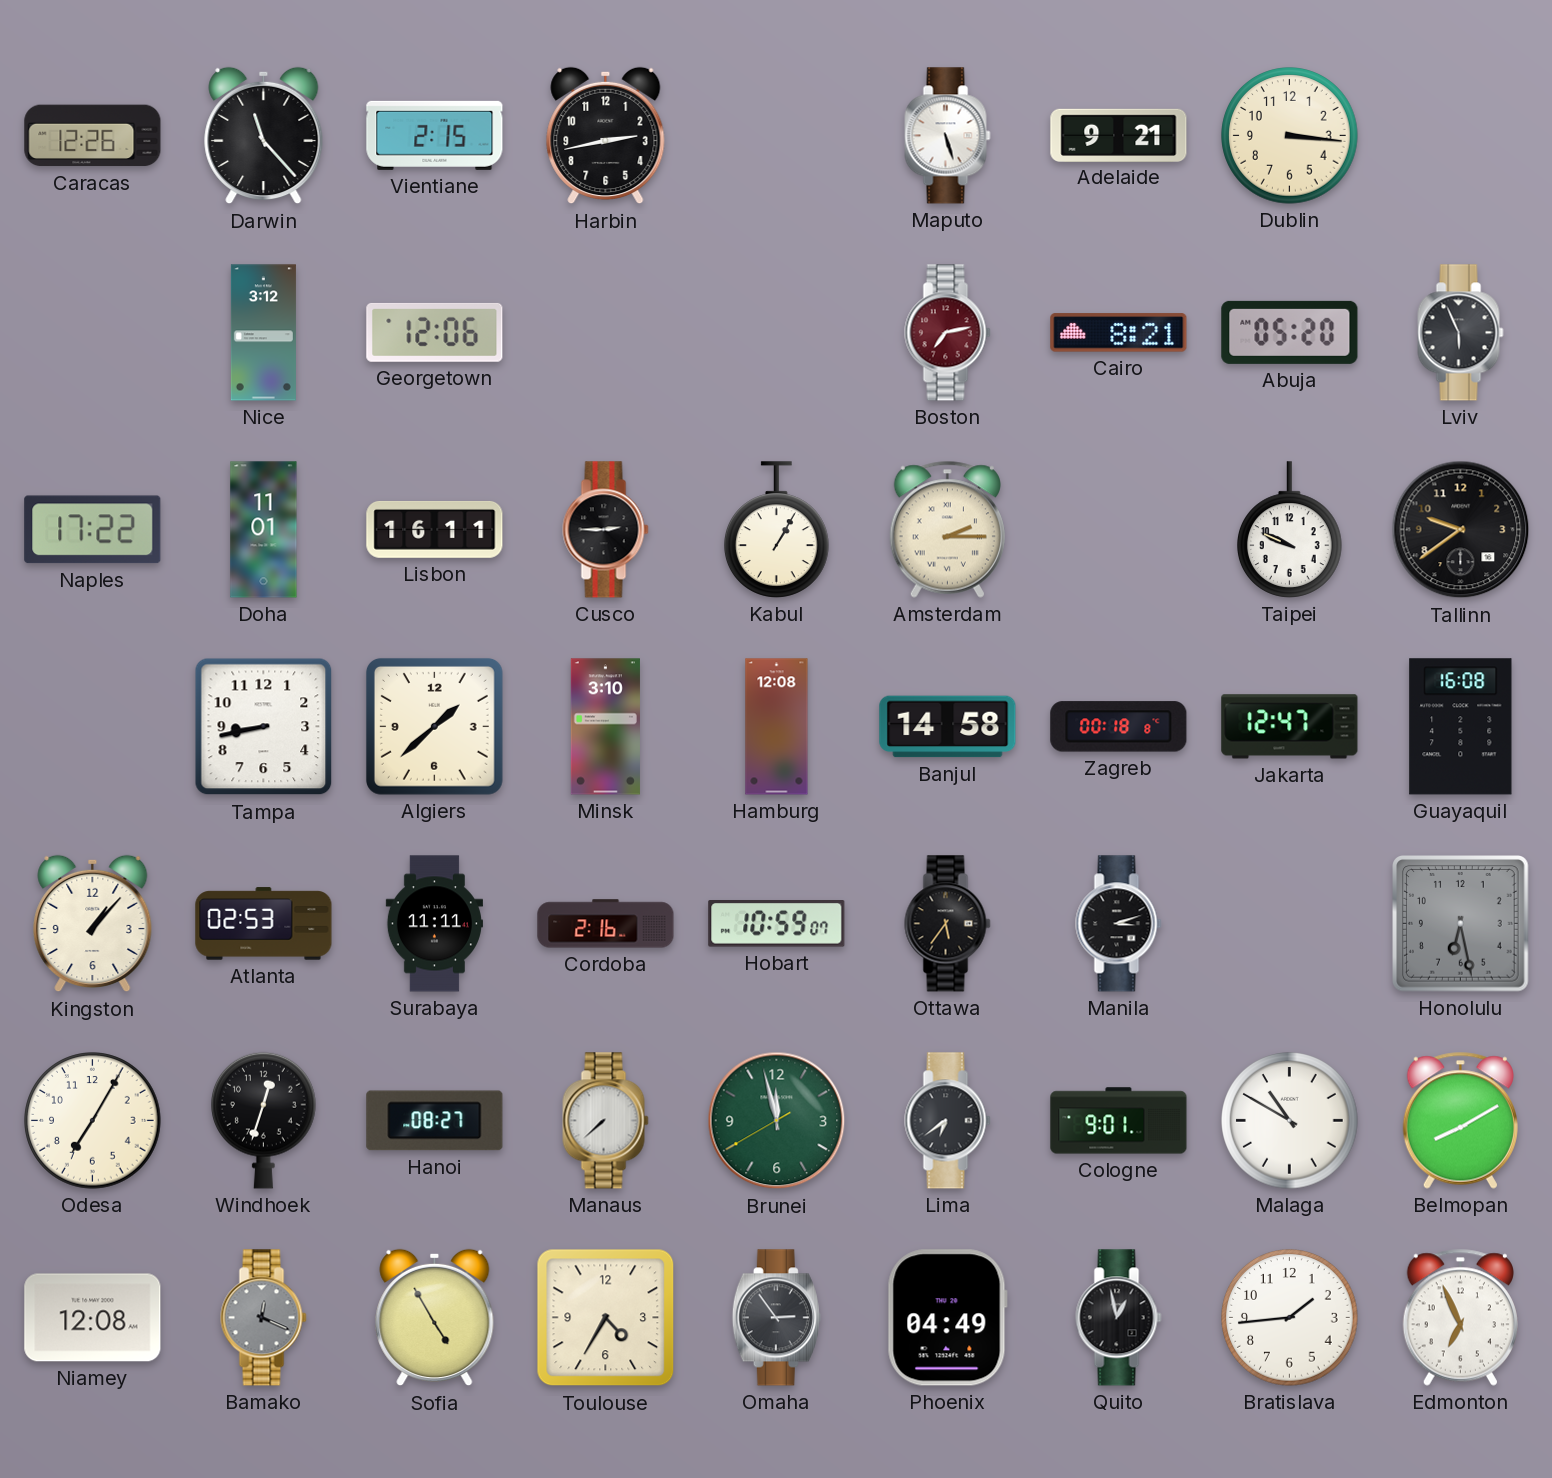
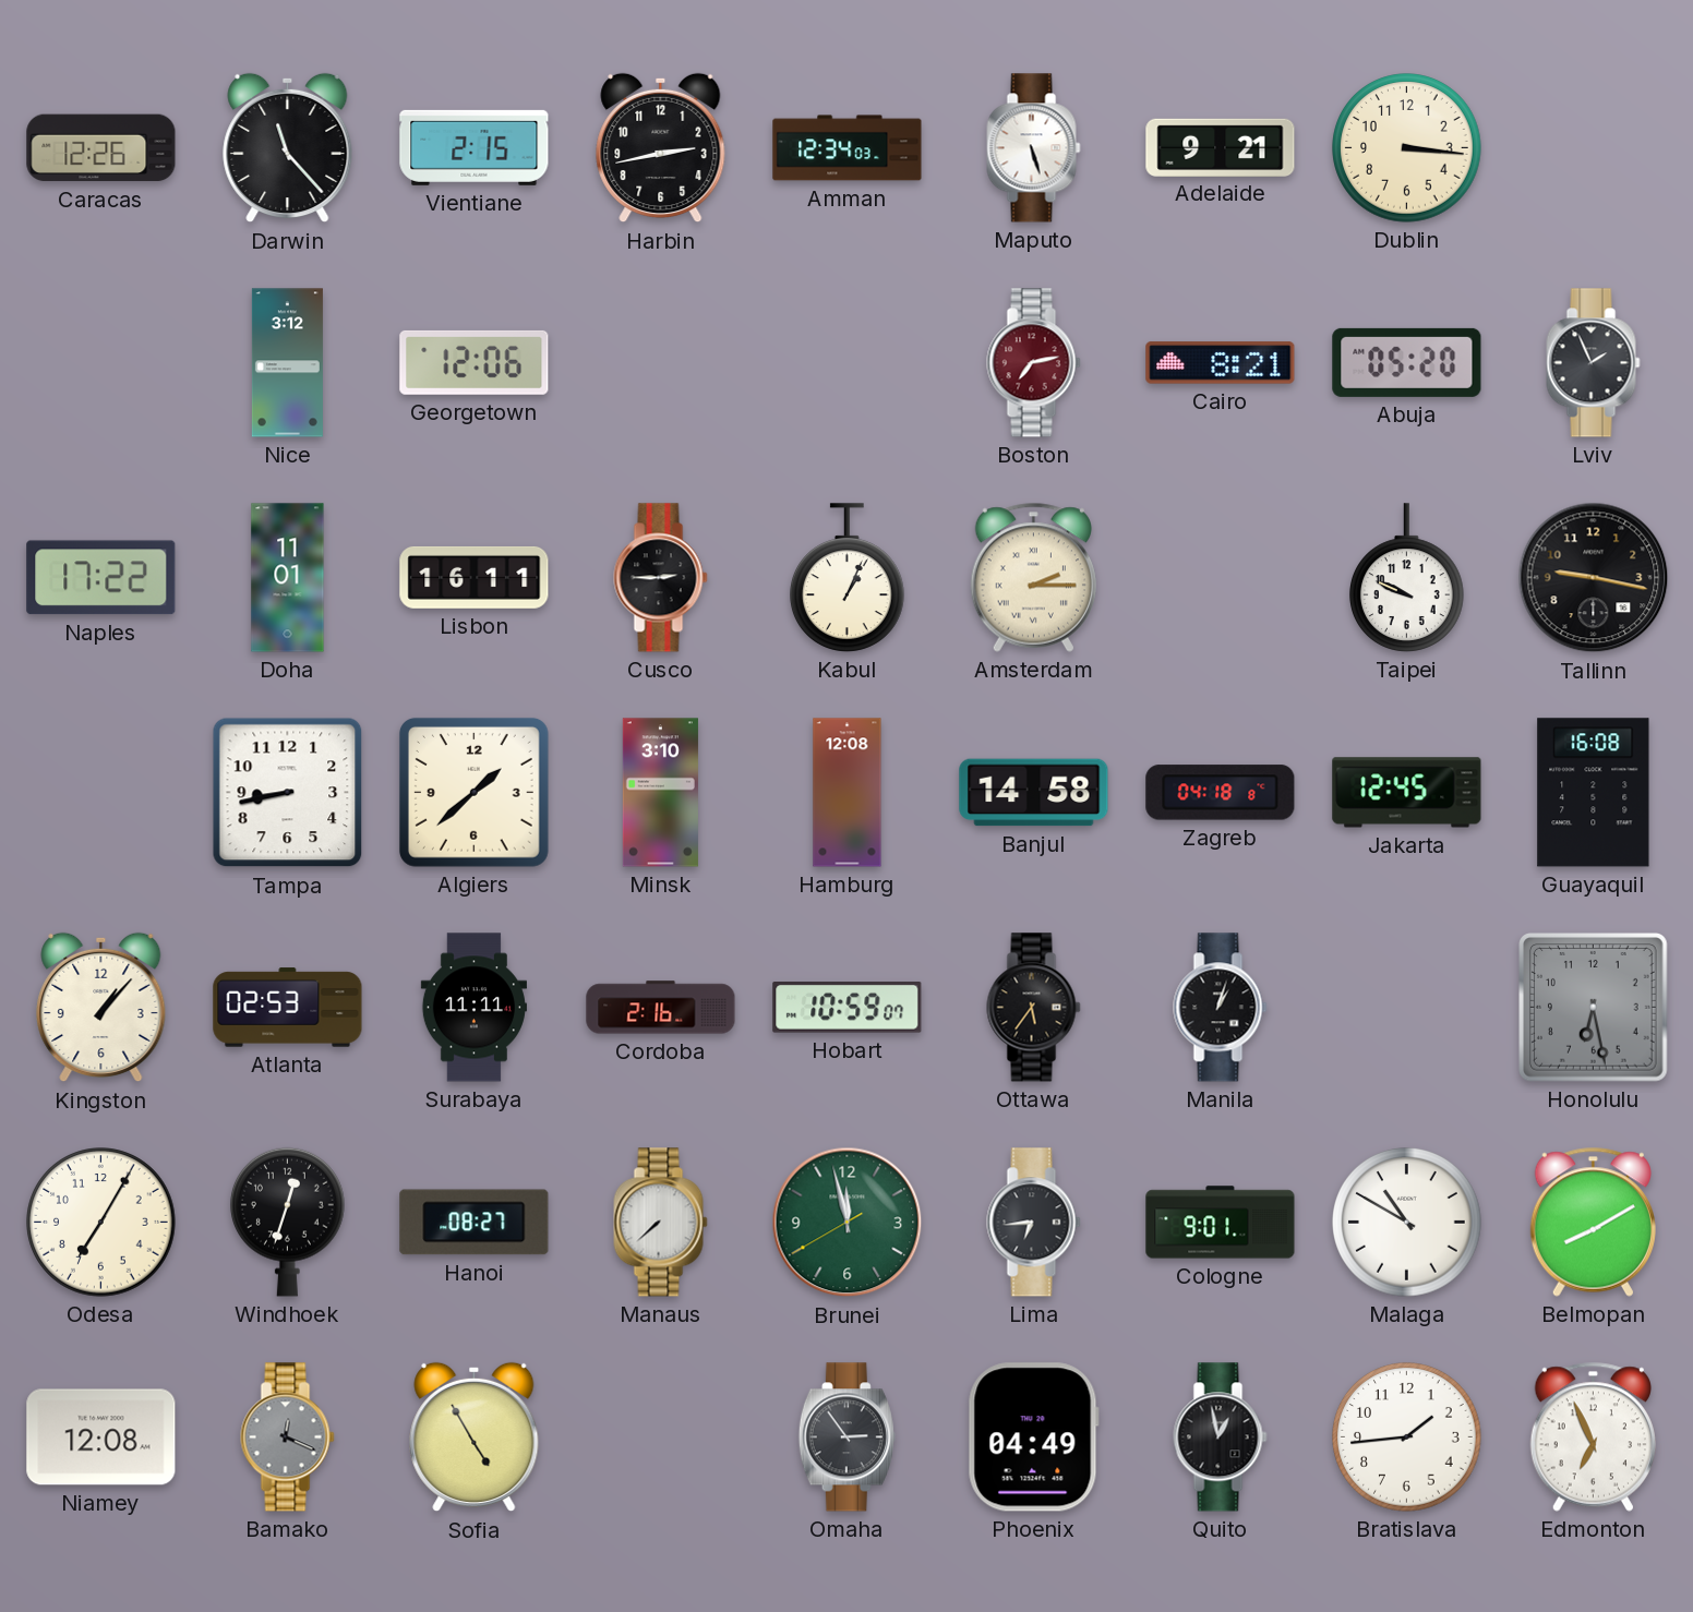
Amman: none -> 12:34
Lviv: 5:56 -> 1:56
Kabul: 1:05 -> 1:04
Tallinn: 9:39 -> 9:17
Zagreb: 00:18 -> 04:18
Jakarta: 12:47 -> 12:45
Manila: 3:12 -> 1:03
Lima: 6:39 -> 6:44
Toulouse: 4:35 -> none
